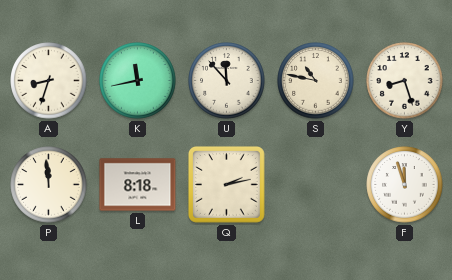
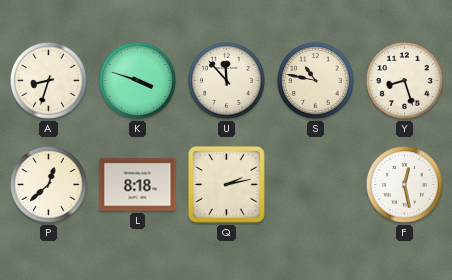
K: 11:43 -> 3:48
P: 11:59 -> 12:38
F: 11:57 -> 12:28
